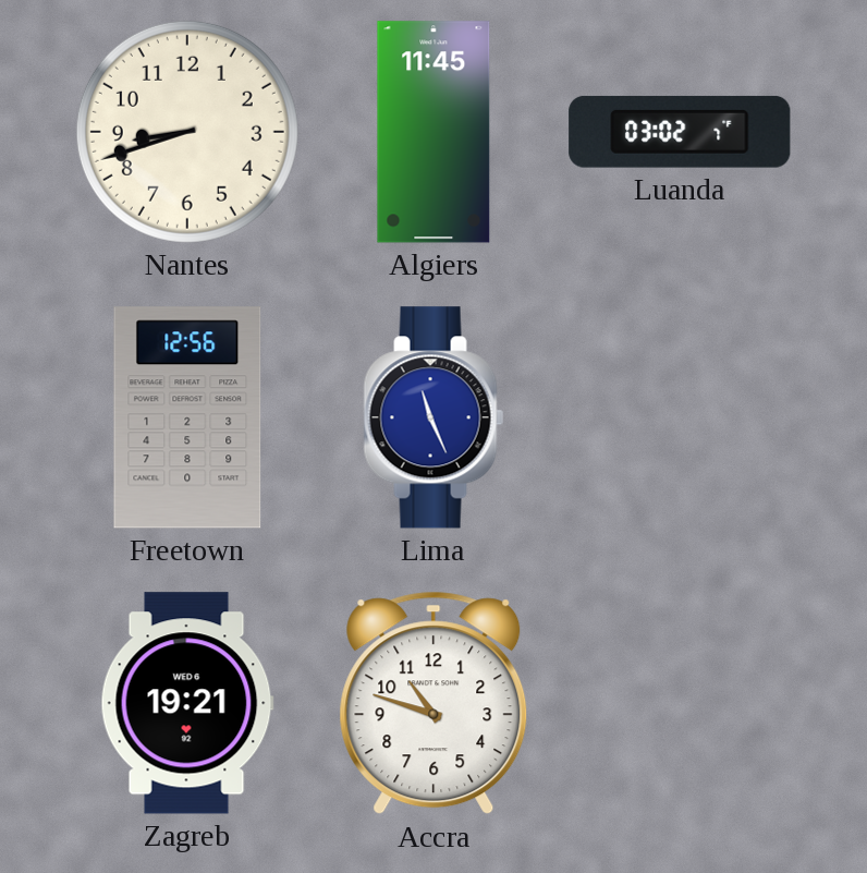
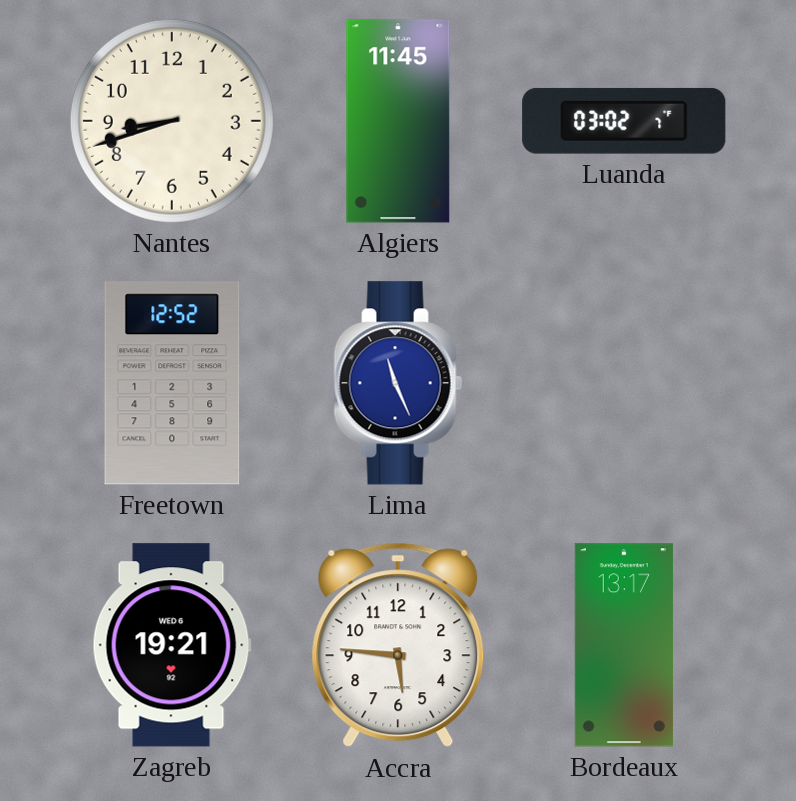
Freetown: 12:56 -> 12:52
Accra: 10:48 -> 5:46
Bordeaux: none -> 13:17
